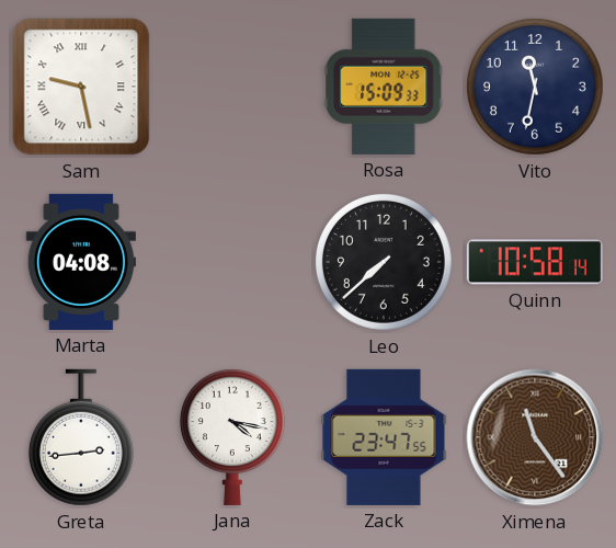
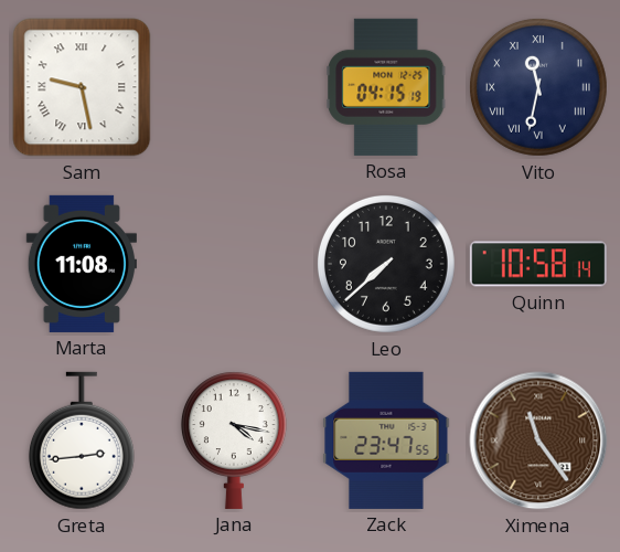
Rosa: 15:09 -> 04:15
Vito numerals: Arabic -> Roman
Marta: 04:08 -> 11:08
